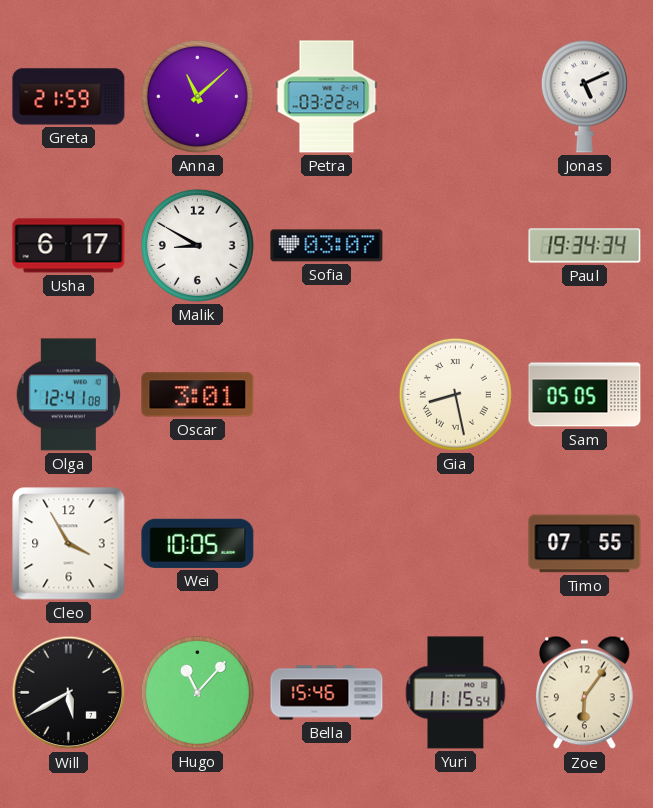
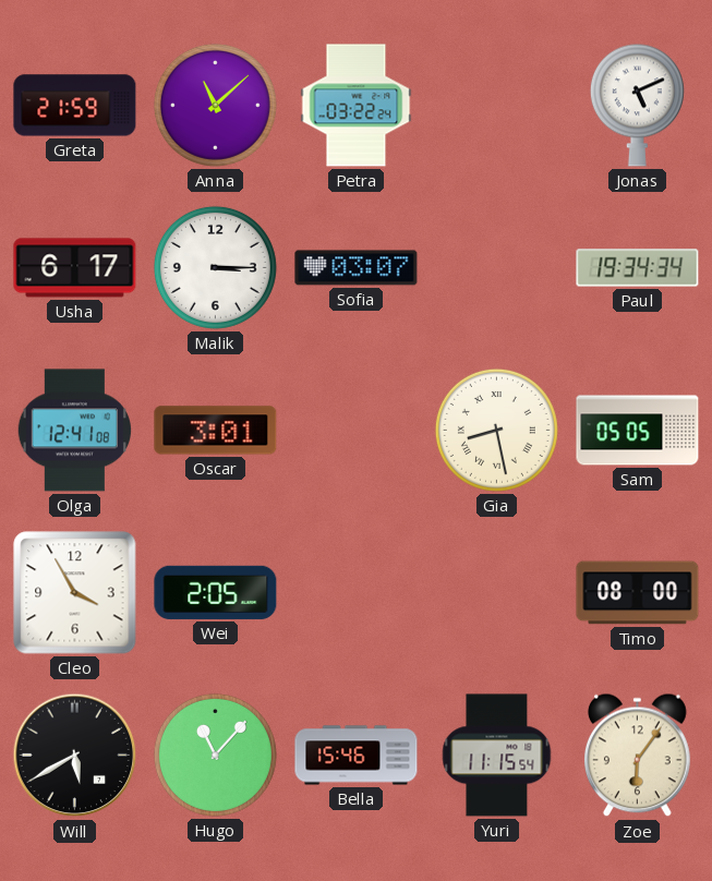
Malik: 8:50 -> 3:15
Wei: 10:05 -> 2:05
Timo: 07:55 -> 08:00
